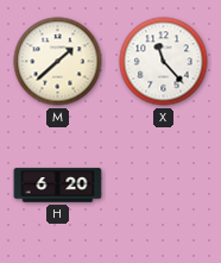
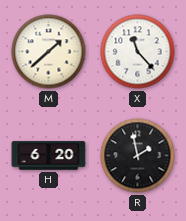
R: none -> 1:58
